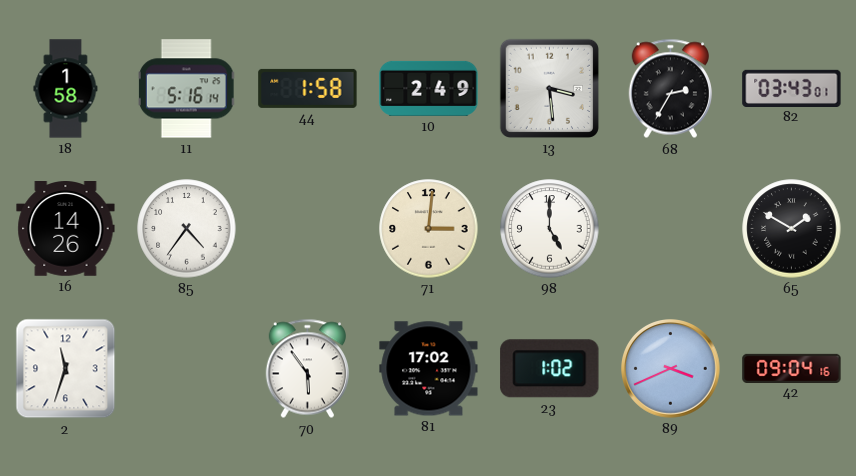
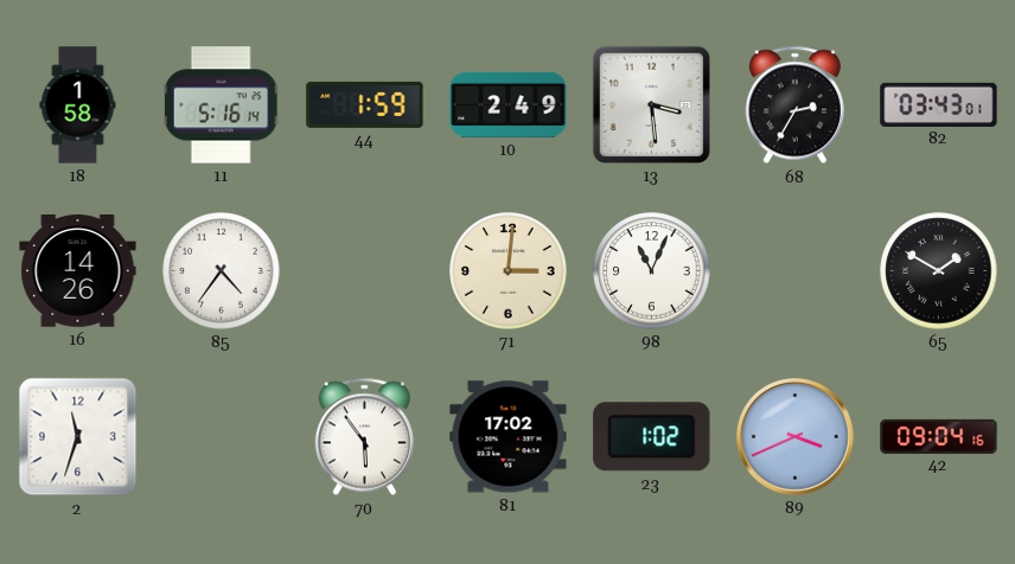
44: 1:58 -> 1:59
98: 5:00 -> 11:04
